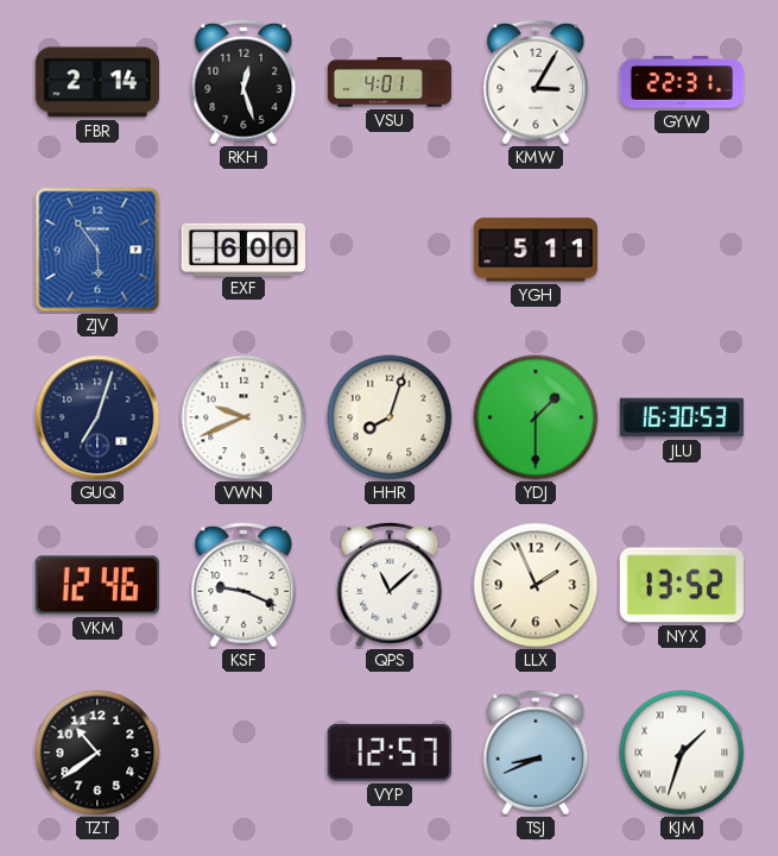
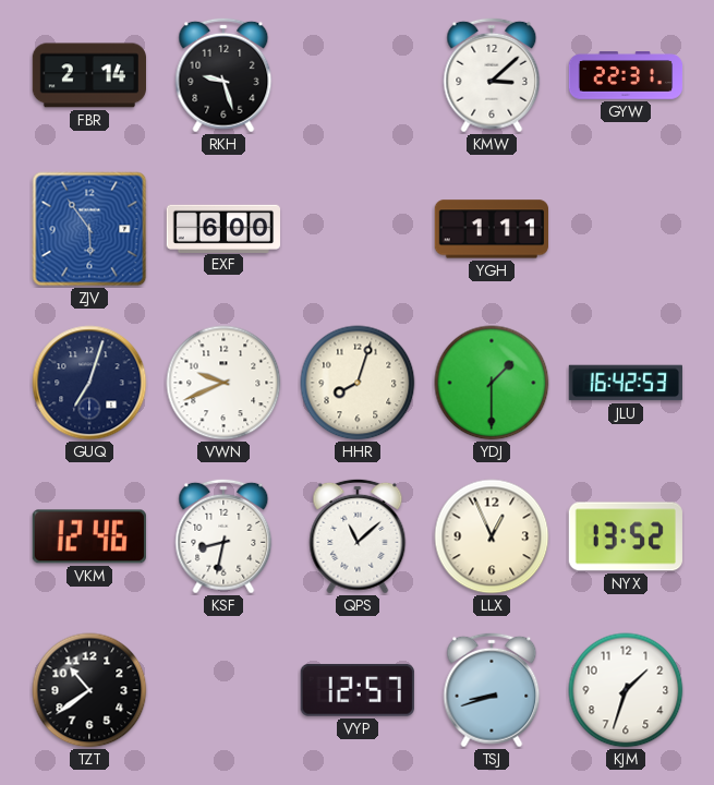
RKH: 12:27 -> 9:27
VSU: 4:01 -> none
KMW: 3:05 -> 3:08
YGH: 5:11 -> 1:11
JLU: 16:30 -> 16:42
KSF: 9:19 -> 8:32
LLX: 1:56 -> 12:56
TSJ: 8:41 -> 8:42
KJM numerals: Roman -> Arabic
